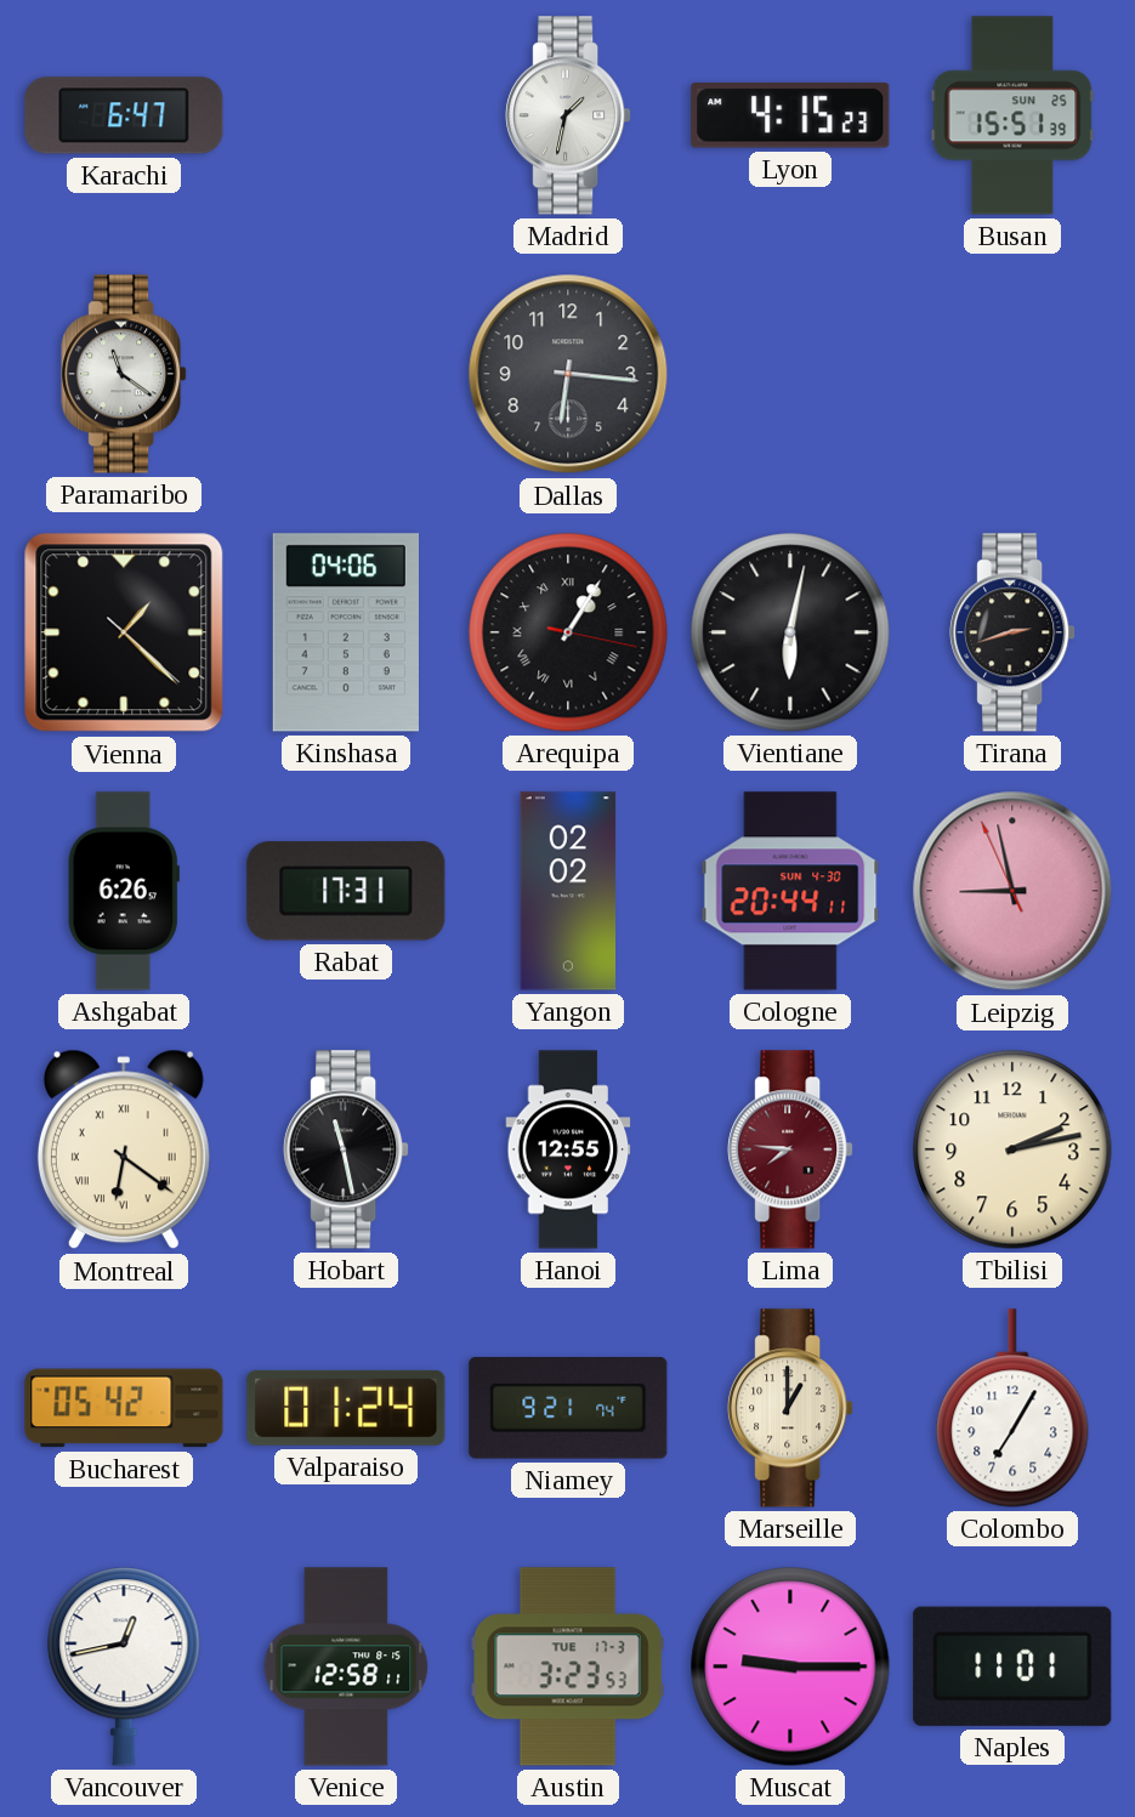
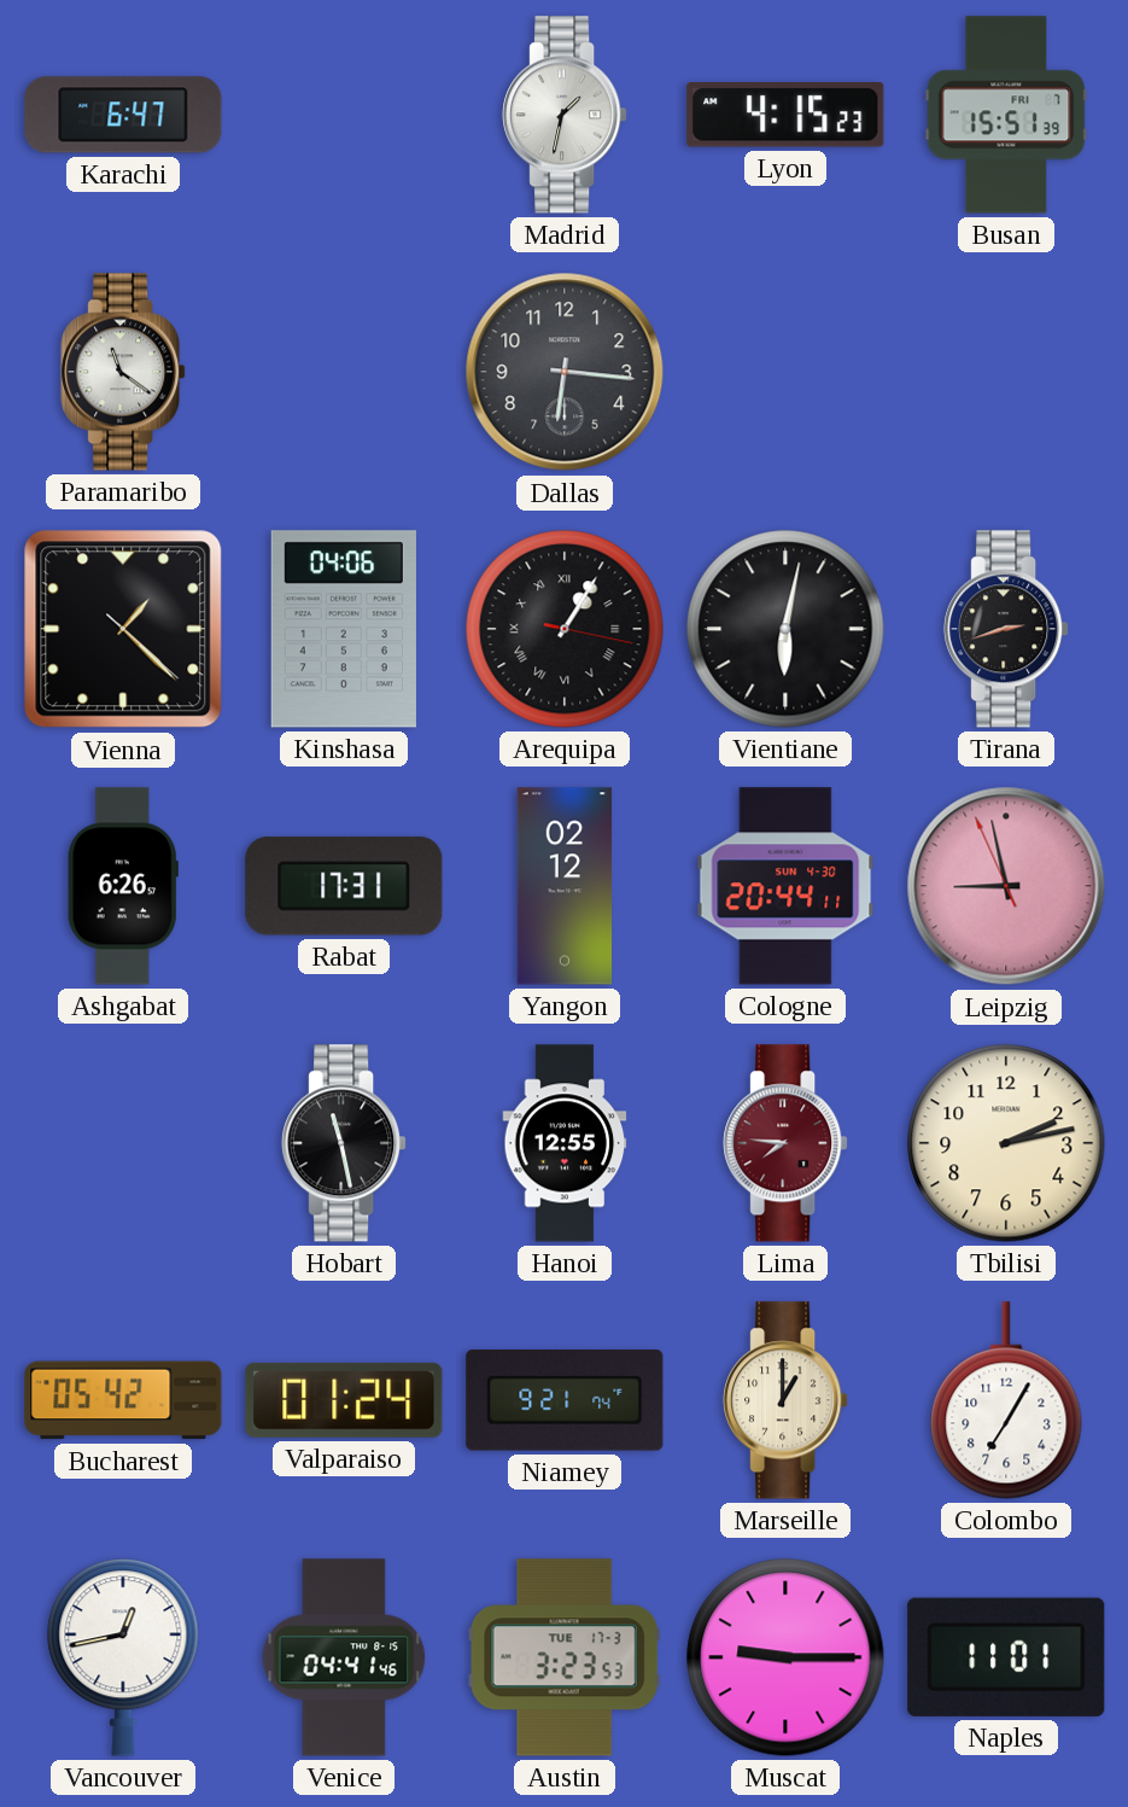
Busan date: SUN 25 -> FRI 7
Yangon: 02:02 -> 02:12
Montreal: 6:21 -> none
Venice: 12:58 -> 04:41
